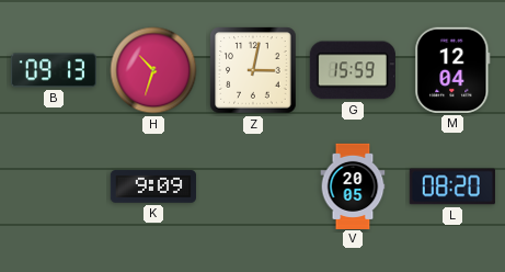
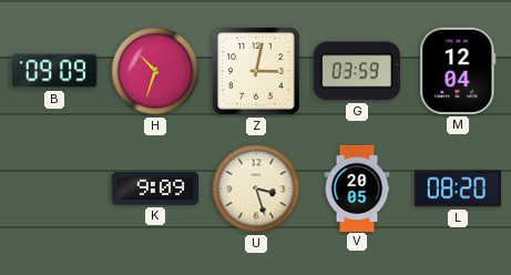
B: 09:13 -> 09:09
G: 15:59 -> 03:59
U: none -> 3:27
